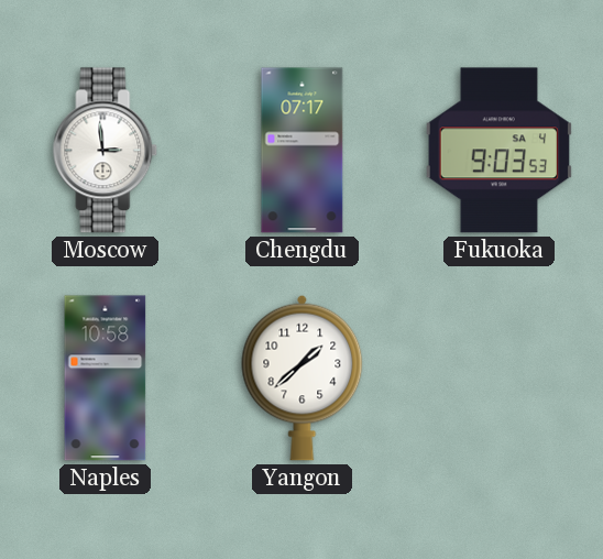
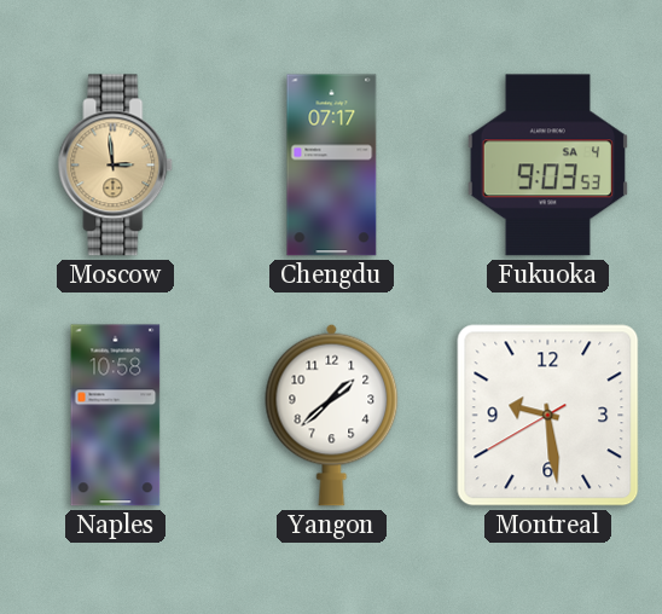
Moscow dial: white -> champagne
Montreal: none -> 9:28
